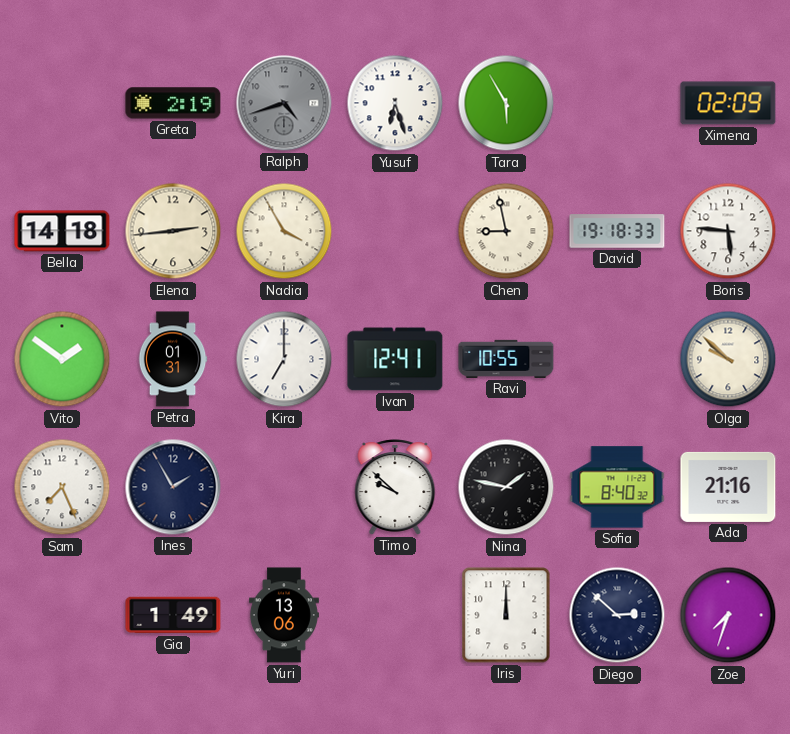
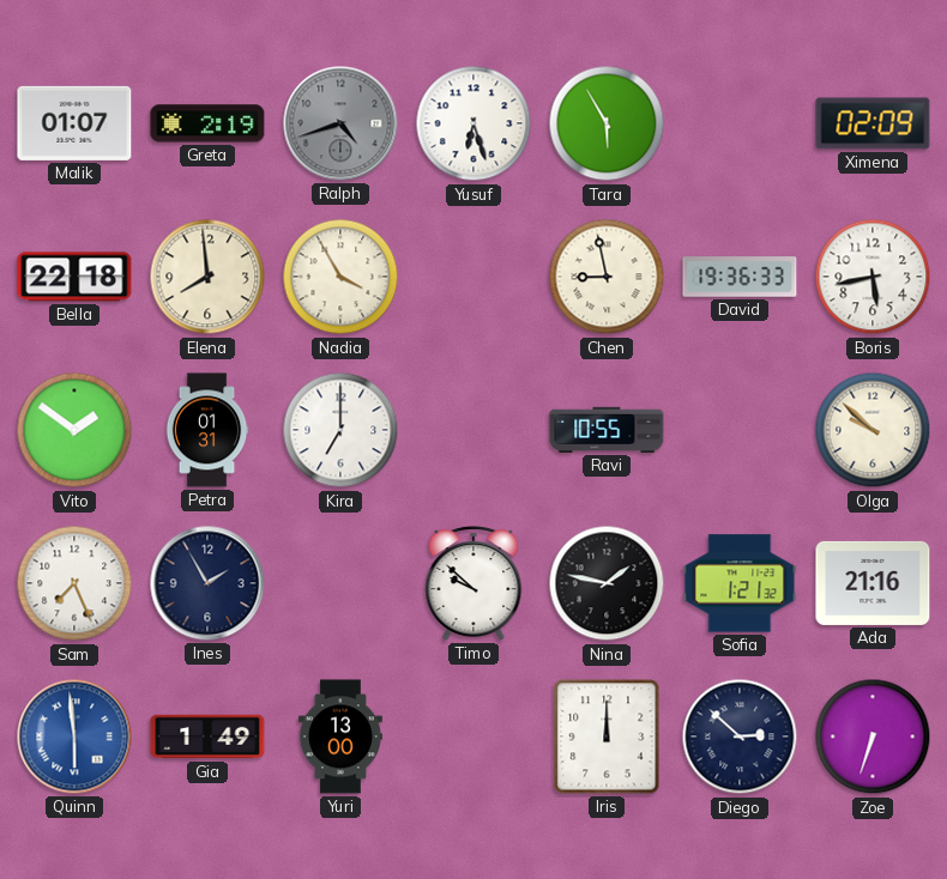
Malik: none -> 01:07
Bella: 14:18 -> 22:18
Elena: 2:44 -> 7:59
David: 19:18 -> 19:36
Boris: 5:46 -> 5:43
Ivan: 12:41 -> none
Sofia: 8:40 -> 1:21
Quinn: none -> 5:59
Yuri: 13:06 -> 13:00
Zoe: 7:33 -> 6:33
